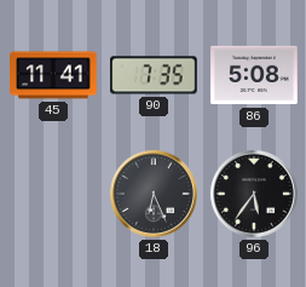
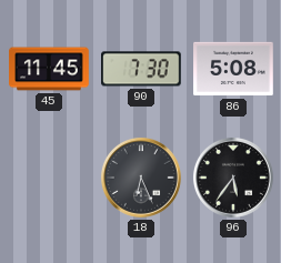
45: 11:41 -> 11:45
90: 7:35 -> 7:30
